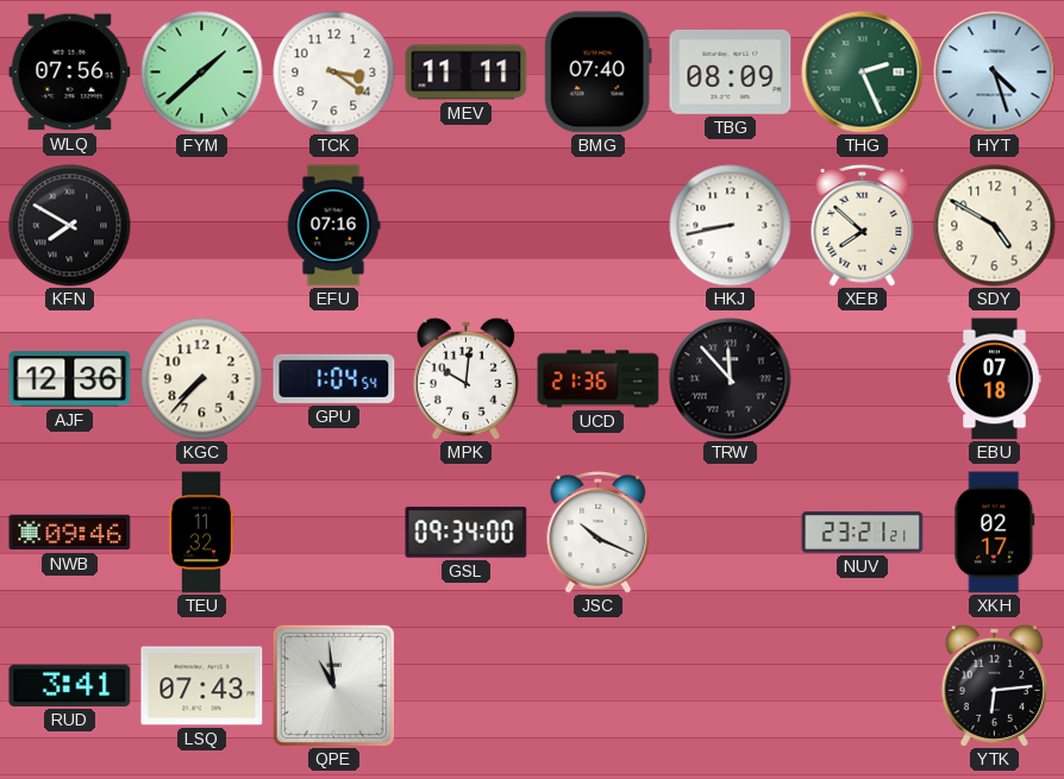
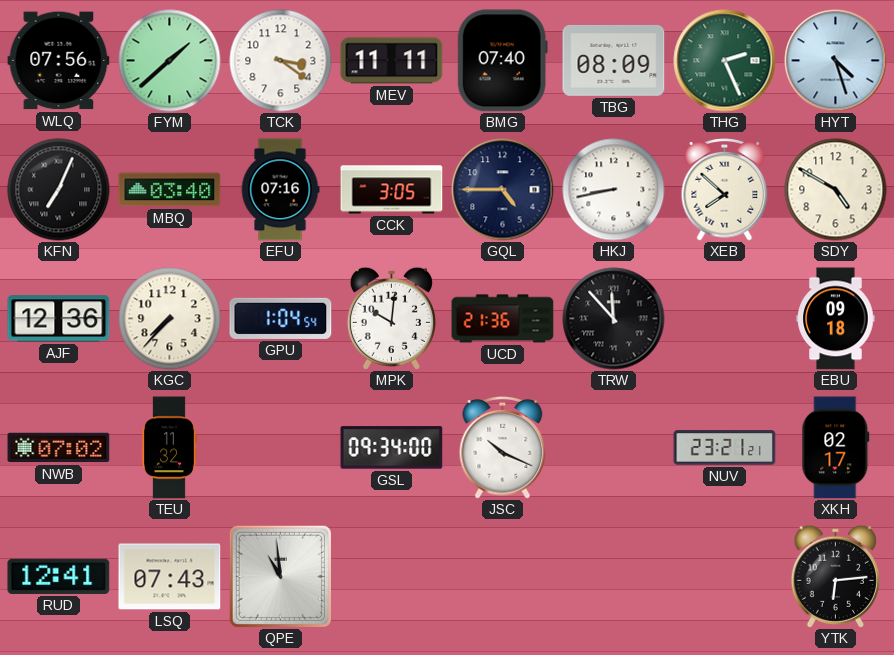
KFN: 7:50 -> 7:04
MBQ: none -> 03:40
CCK: none -> 3:05
GQL: none -> 4:45
EBU: 07:18 -> 09:18
NWB: 09:46 -> 07:02
RUD: 3:41 -> 12:41
